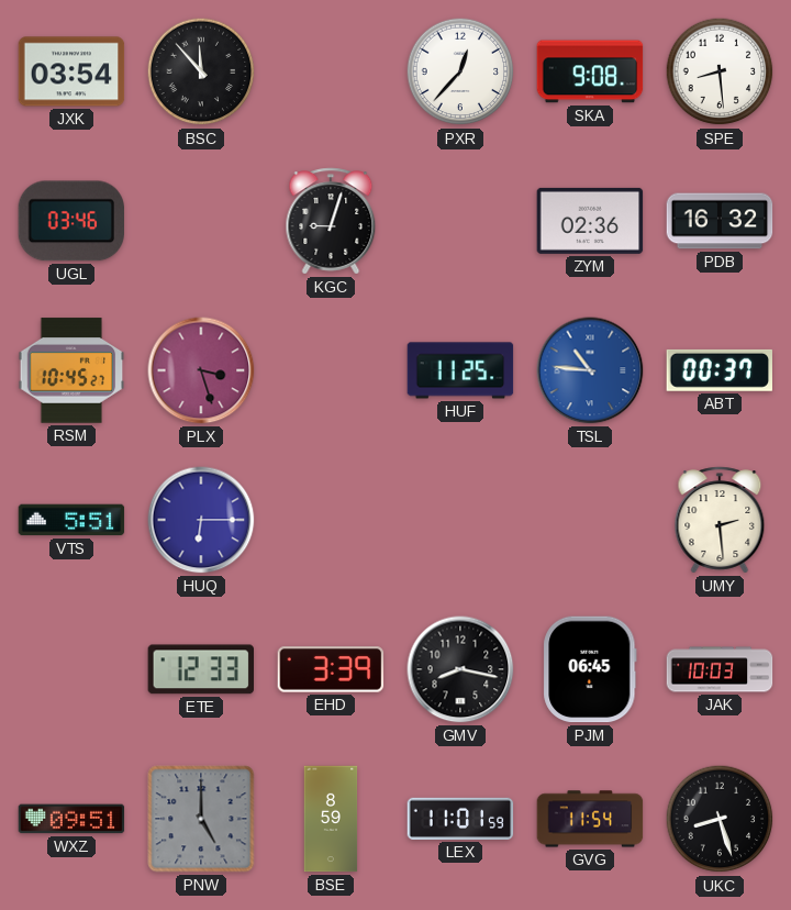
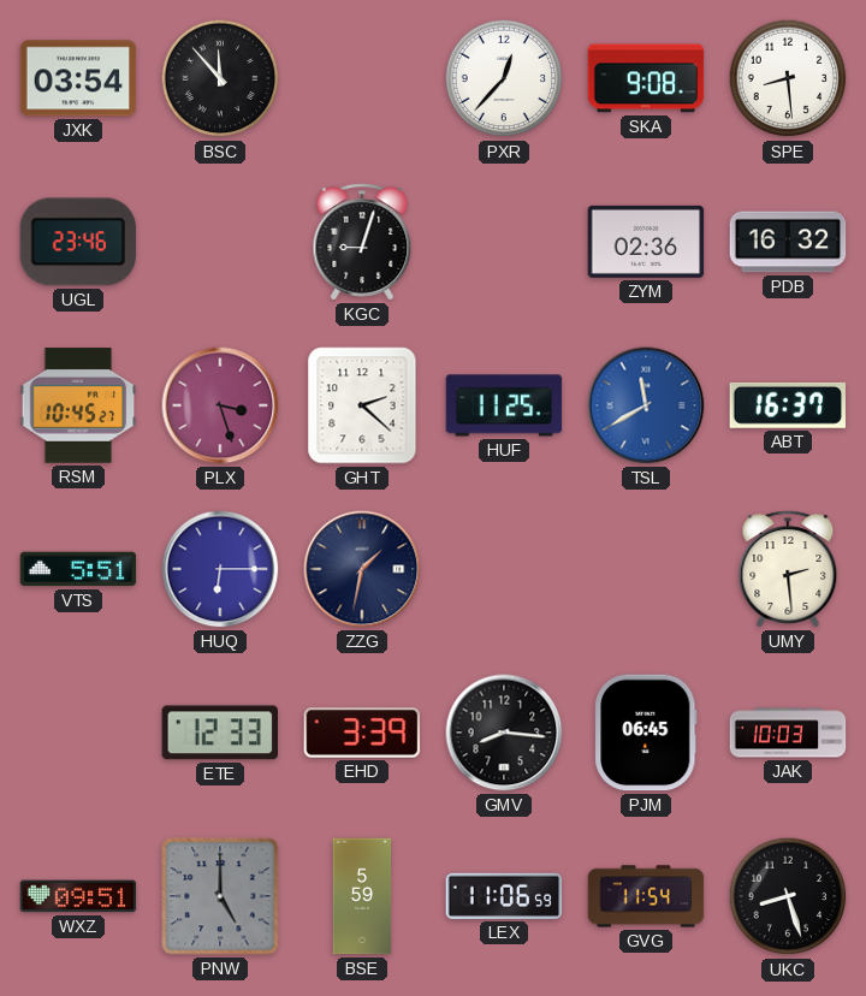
UGL: 03:46 -> 23:46
GHT: none -> 2:22
TSL: 10:46 -> 11:40
ABT: 00:37 -> 16:37
ZZG: none -> 1:32
GMV: 8:17 -> 8:16
BSE: 8:59 -> 5:59
LEX: 11:01 -> 11:06
